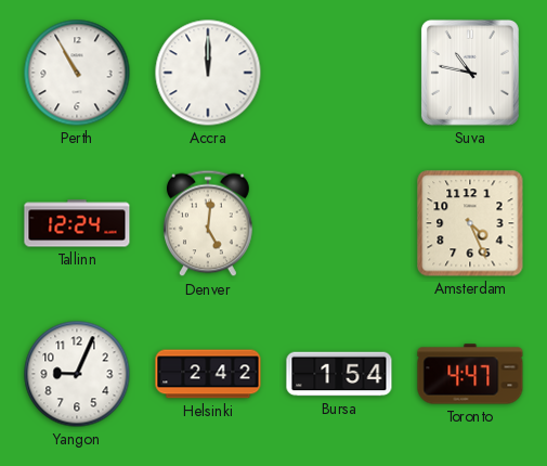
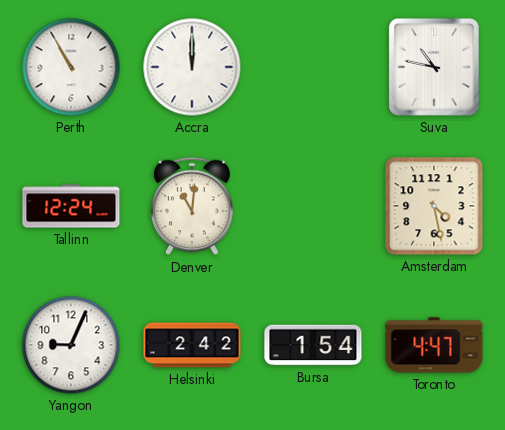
Denver: 5:01 -> 11:01
Amsterdam: 4:26 -> 4:28
